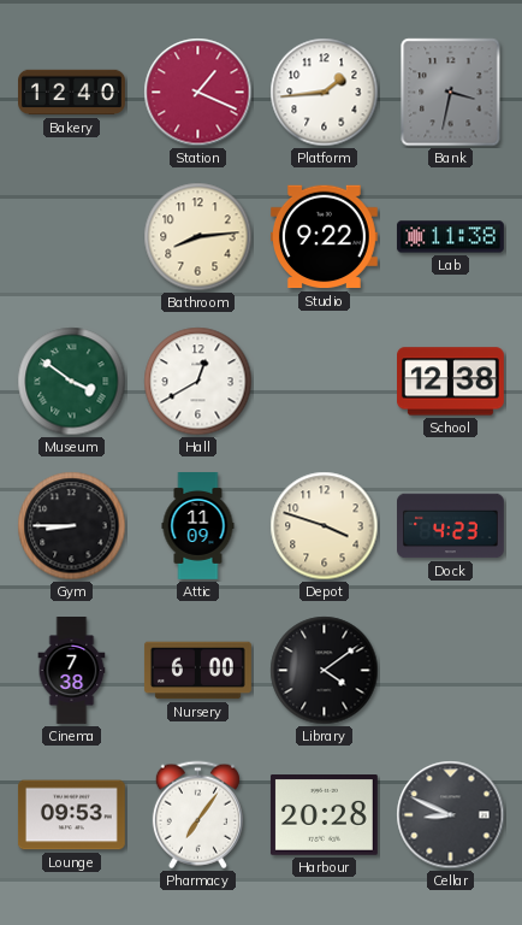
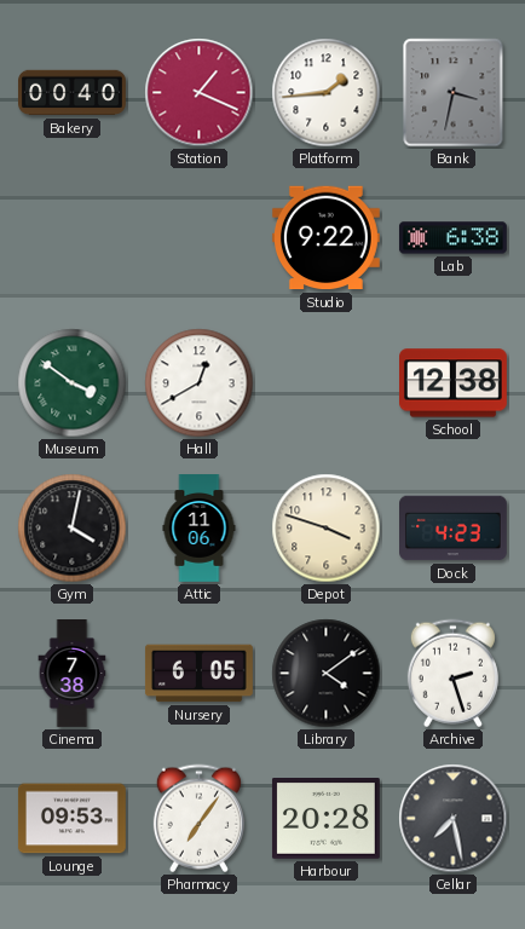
Bakery: 12:40 -> 00:40
Bathroom: 8:14 -> none
Lab: 11:38 -> 6:38
Gym: 8:45 -> 4:02
Attic: 11:09 -> 11:06
Nursery: 6:00 -> 6:05
Archive: none -> 2:27
Cellar: 8:49 -> 7:28
